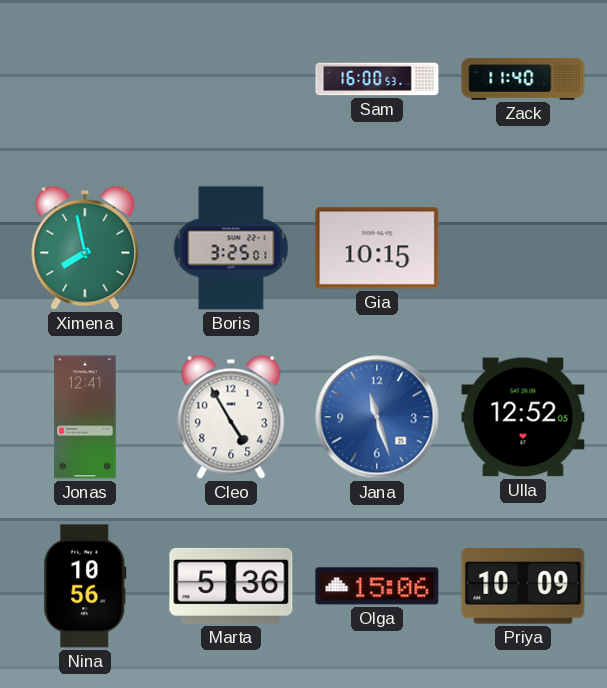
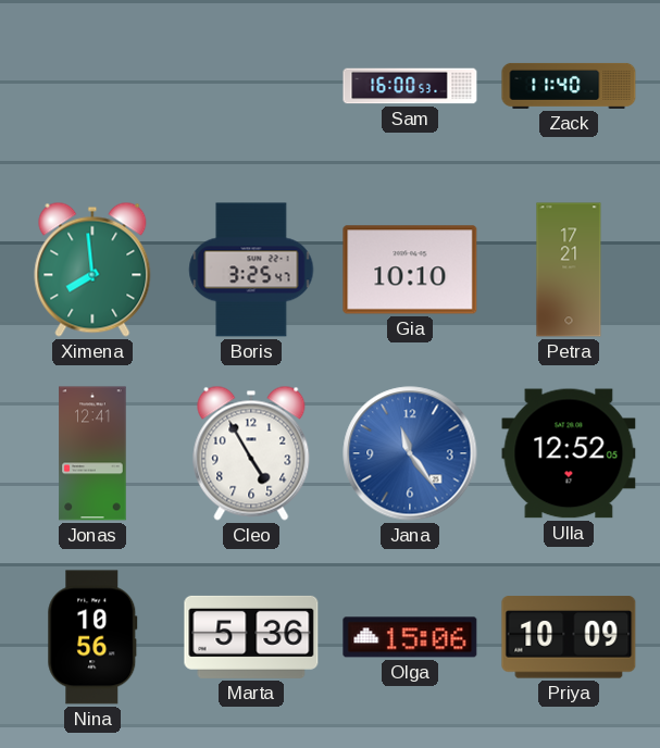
Ximena: 7:58 -> 7:59
Boris: 3:25:01 -> 3:25:47
Gia: 10:15 -> 10:10
Petra: none -> 17:21
Jana: 11:27 -> 11:24
